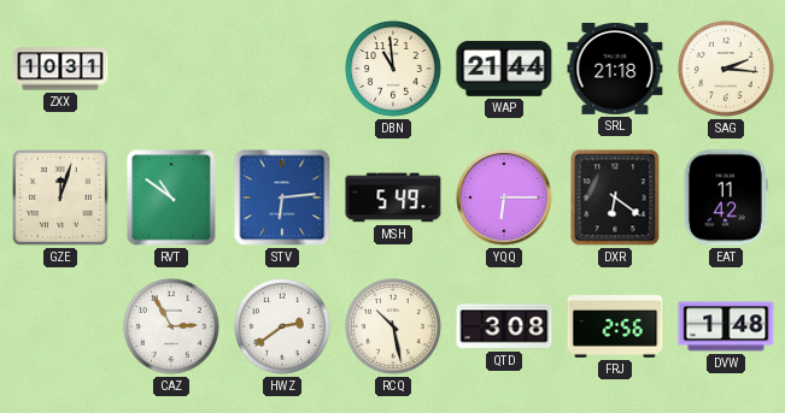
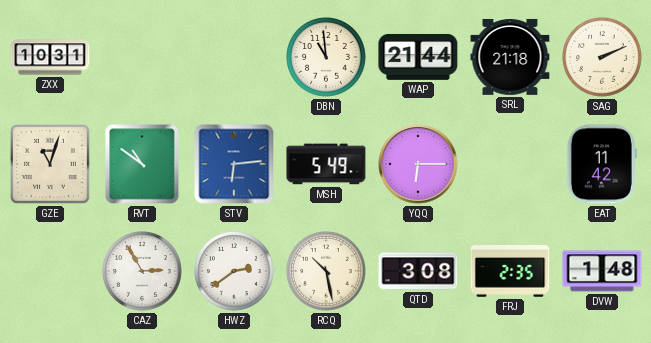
SAG: 2:16 -> 2:11
GZE: 12:03 -> 11:03
DXR: 6:21 -> none
FRJ: 2:56 -> 2:35
